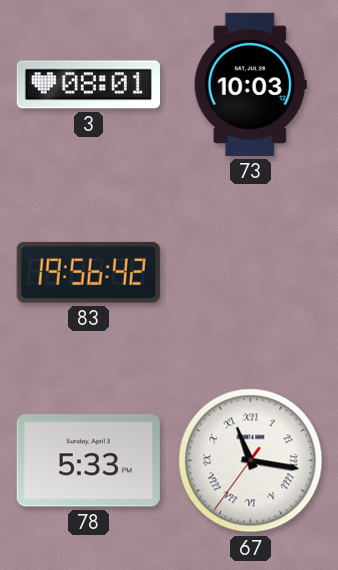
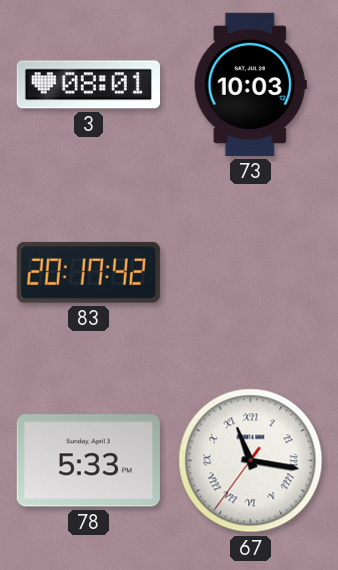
83: 19:56 -> 20:17
